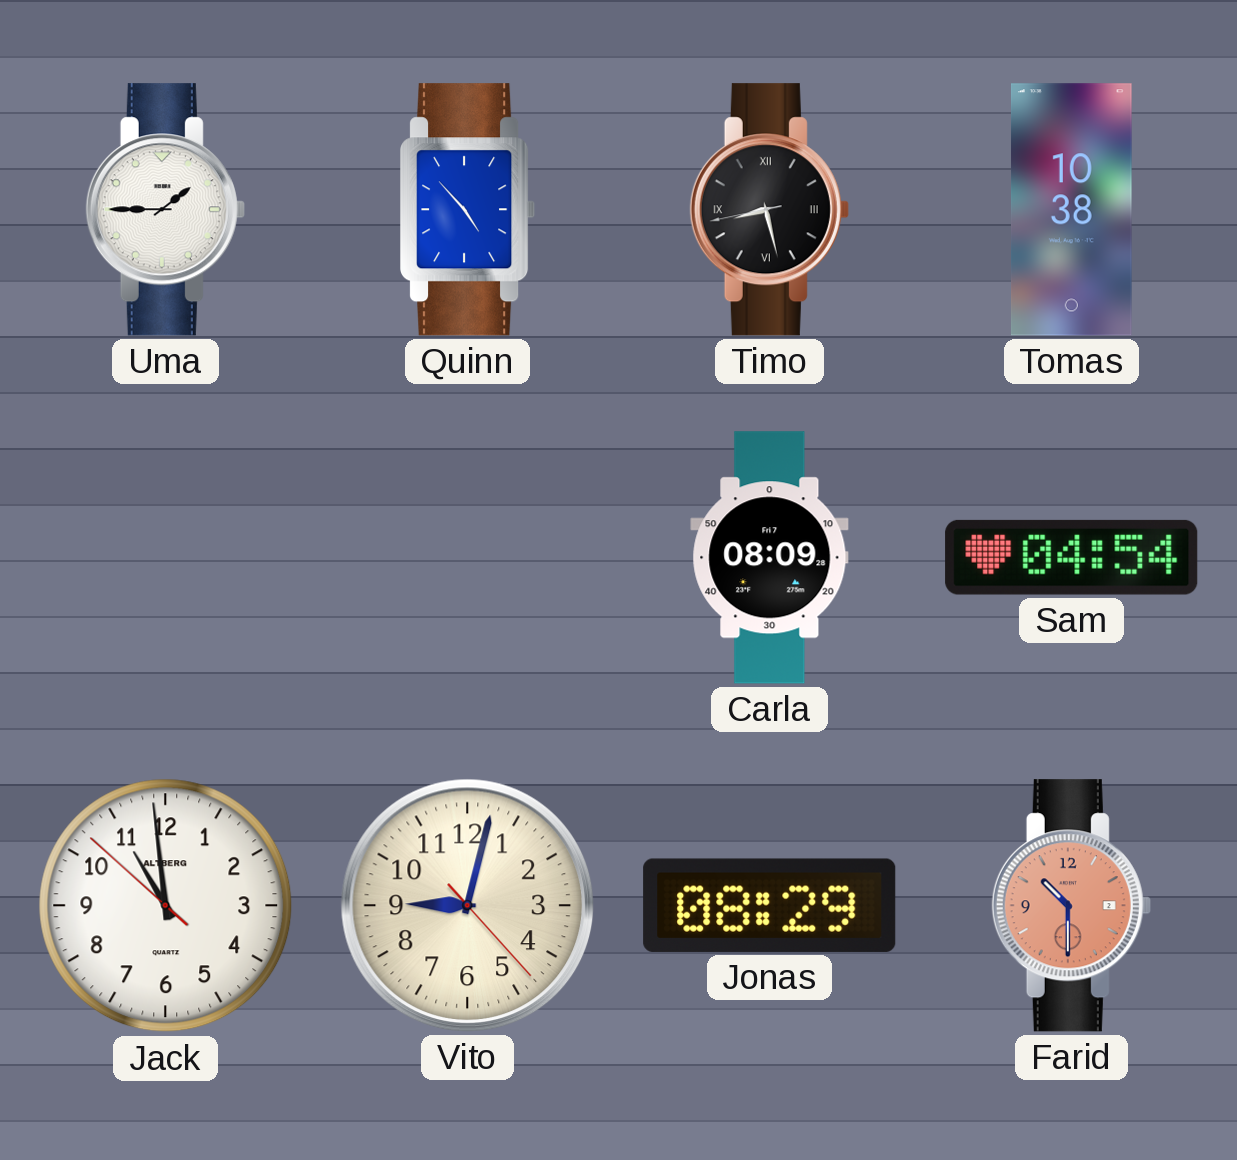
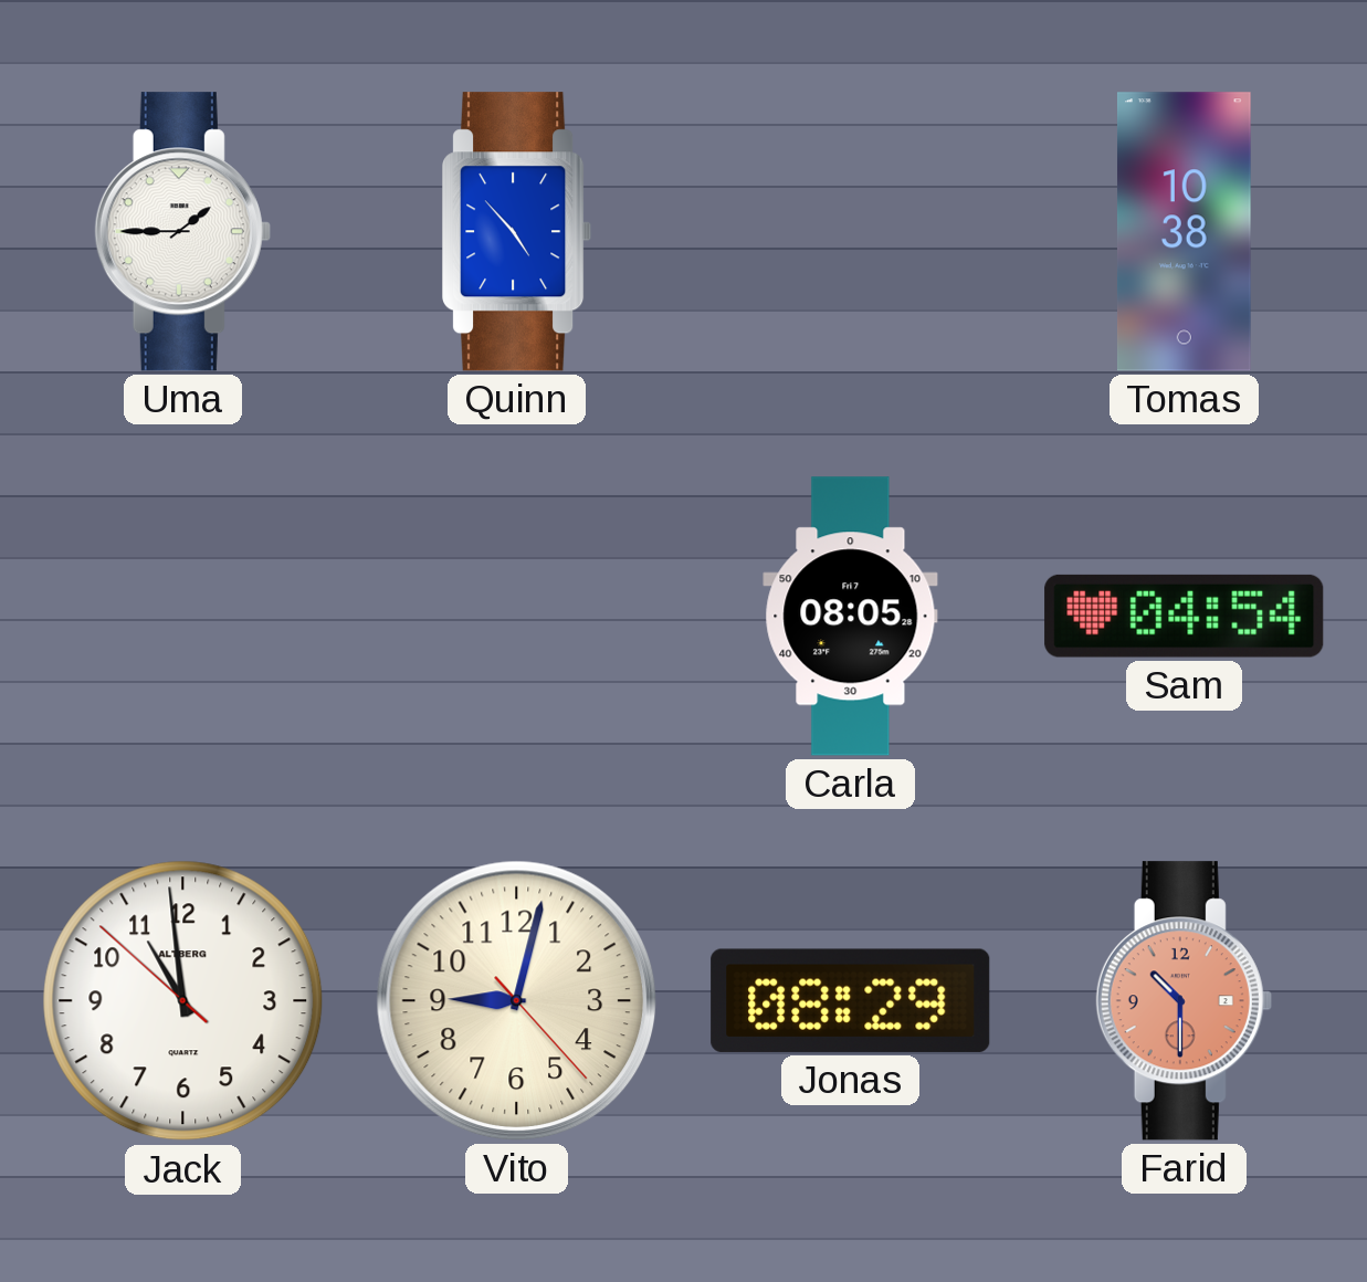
Timo: 8:27 -> none
Carla: 08:09 -> 08:05
